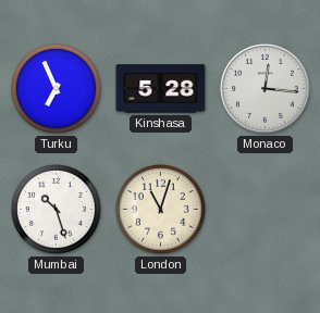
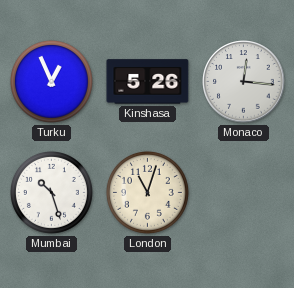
Turku: 6:56 -> 12:56
Kinshasa: 5:28 -> 5:26
